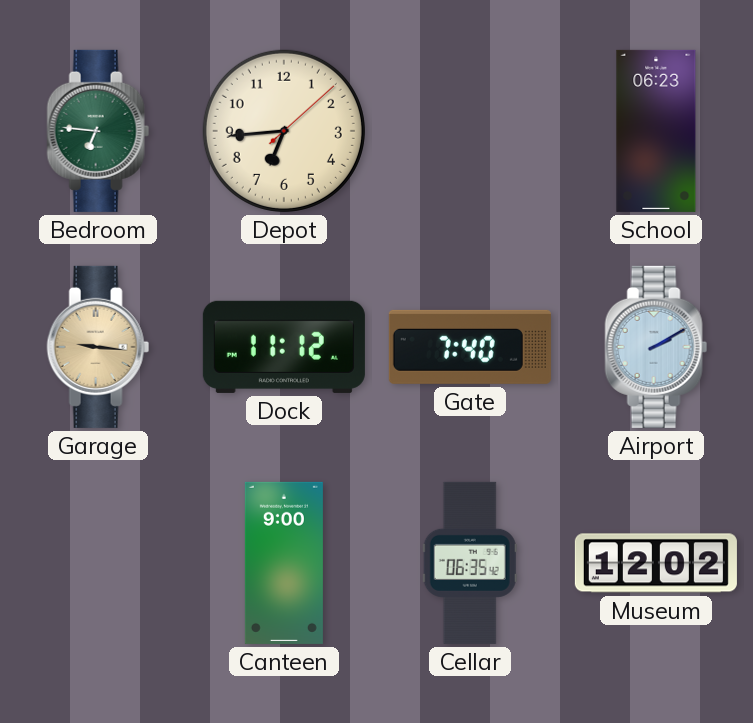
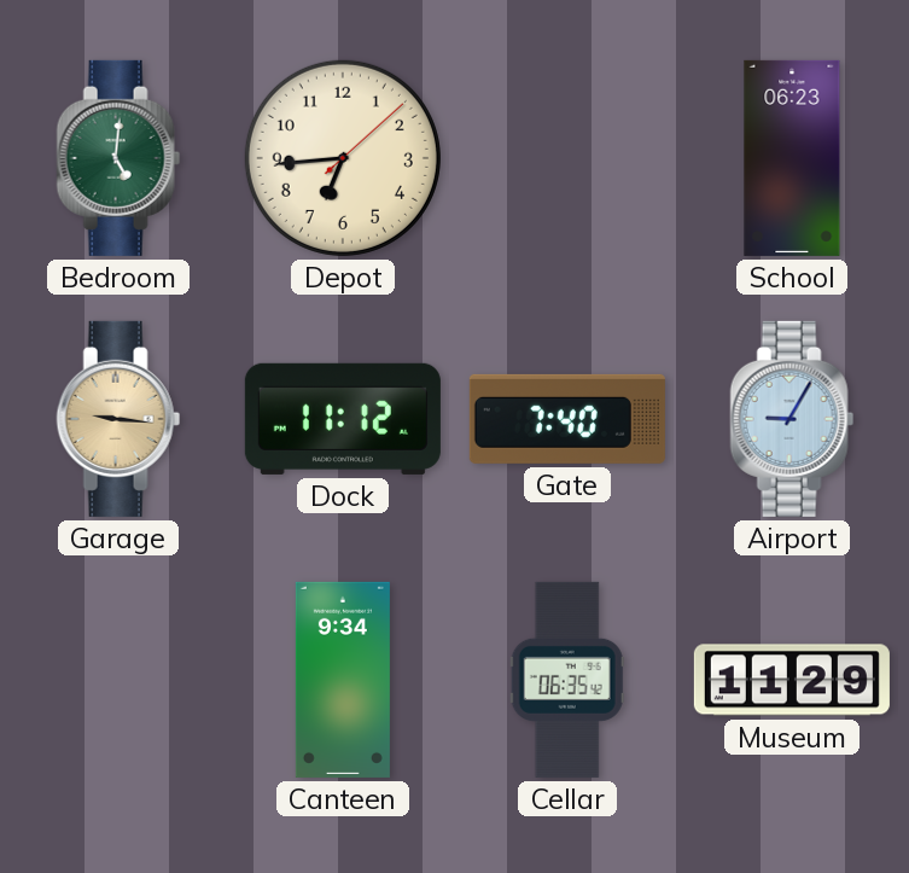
Bedroom: 6:46 -> 5:01
Airport: 2:10 -> 9:05
Canteen: 9:00 -> 9:34
Museum: 12:02 -> 11:29
